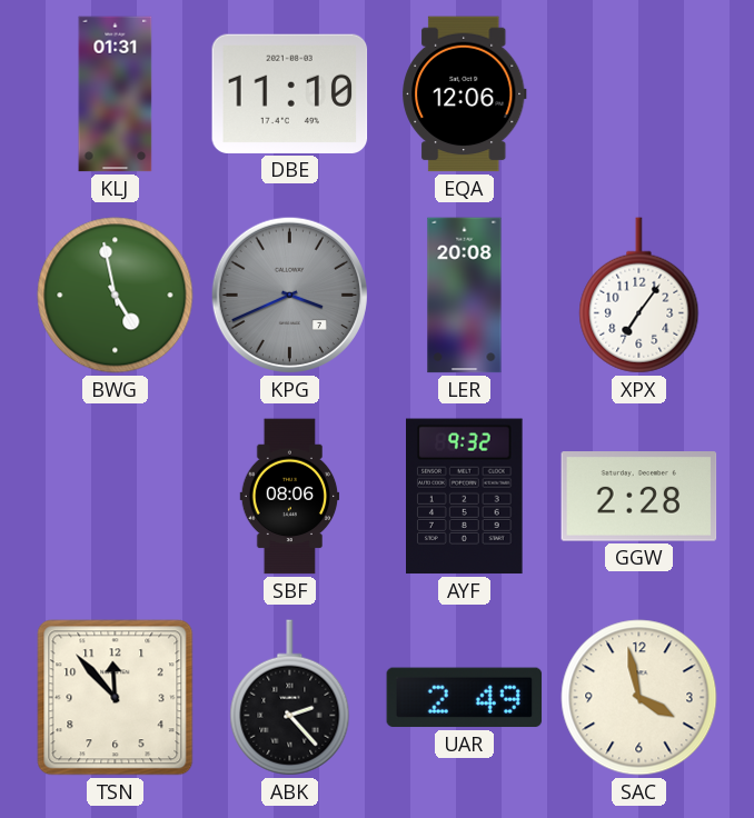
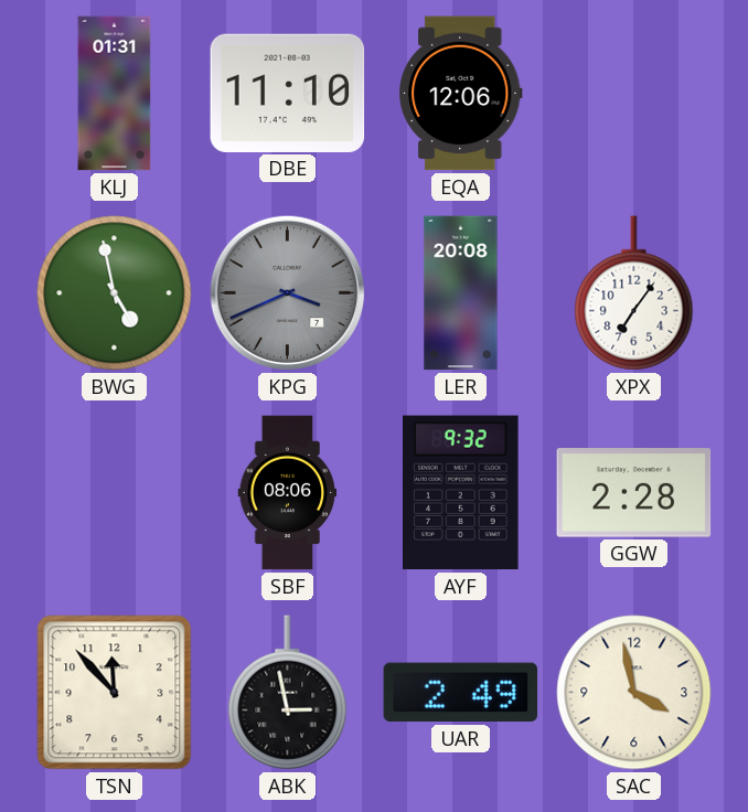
ABK: 2:23 -> 2:58
